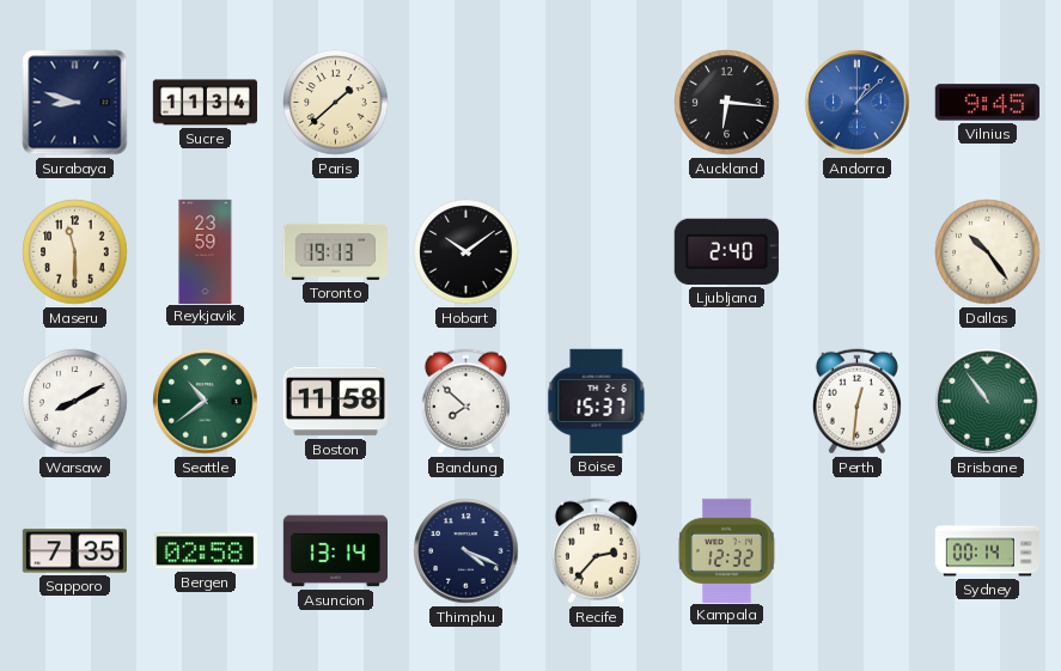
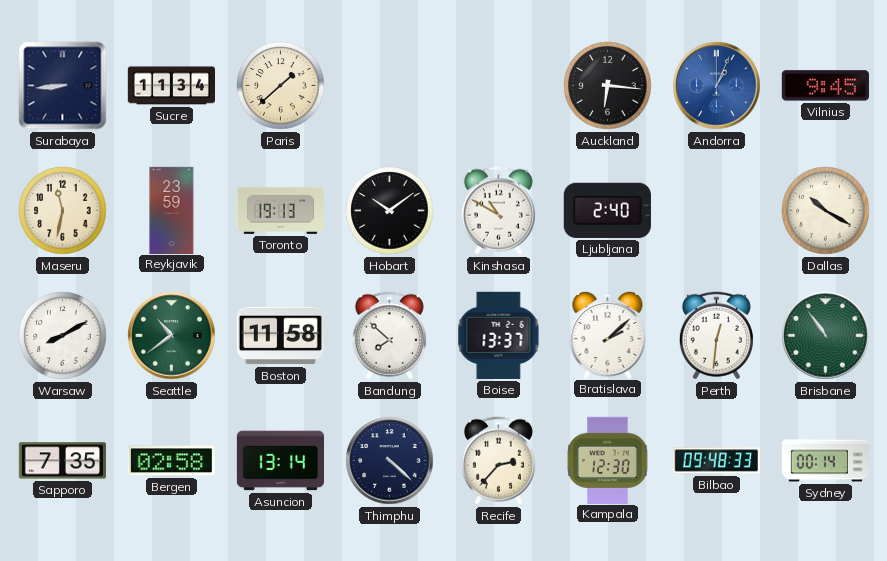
Surabaya: 8:48 -> 8:44
Andorra: 1:08 -> 1:04
Maseru: 11:30 -> 11:32
Kinshasa: none -> 10:50
Dallas: 10:24 -> 10:20
Boise: 15:37 -> 13:37
Bratislava: none -> 2:08
Thimphu: 4:19 -> 4:22
Kampala: 12:32 -> 12:30
Bilbao: none -> 09:48
